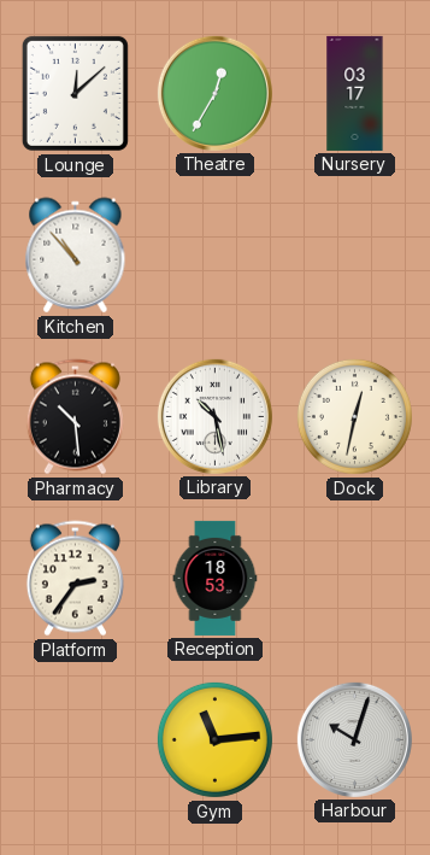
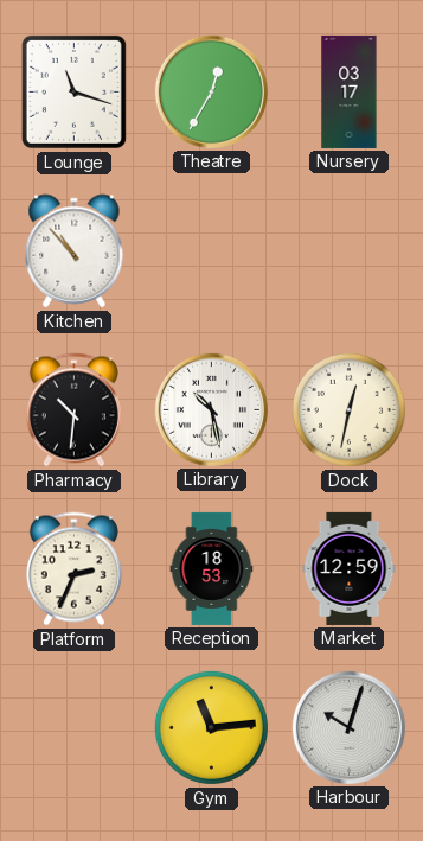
Lounge: 12:08 -> 11:18
Pharmacy: 10:29 -> 10:31
Platform: 2:36 -> 2:34
Market: none -> 12:59
